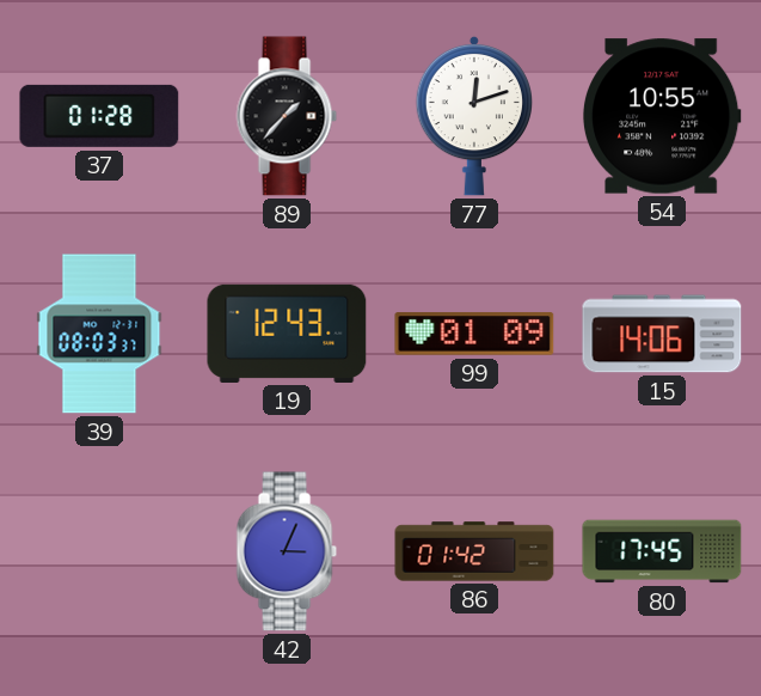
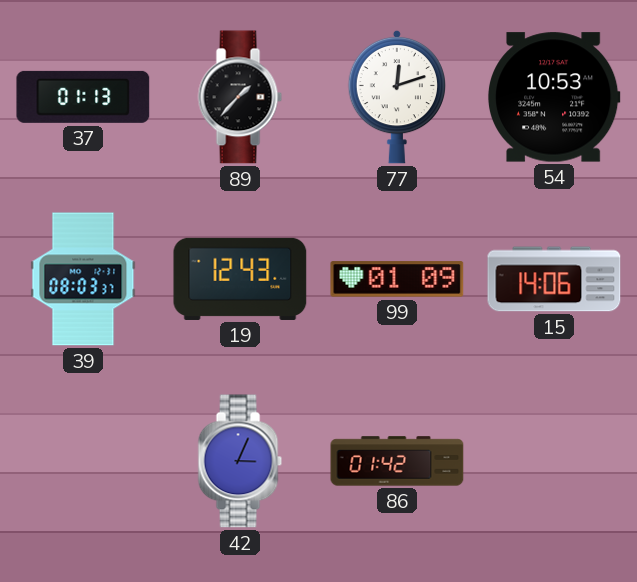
37: 01:28 -> 01:13
54: 10:55 -> 10:53
80: 17:45 -> none
